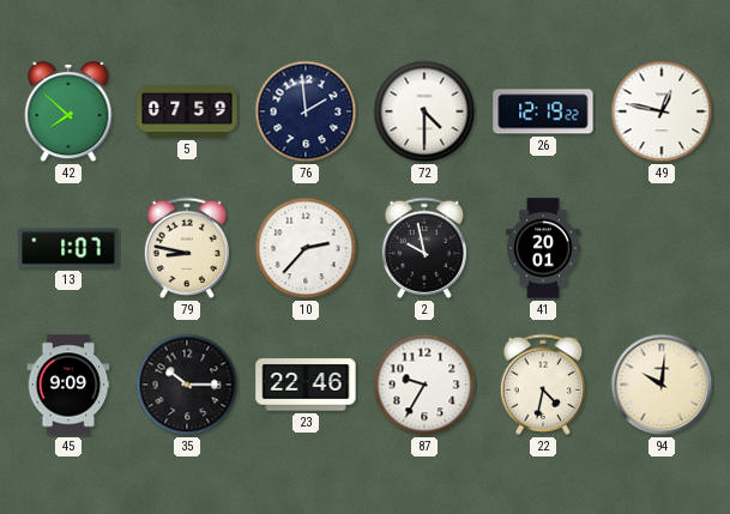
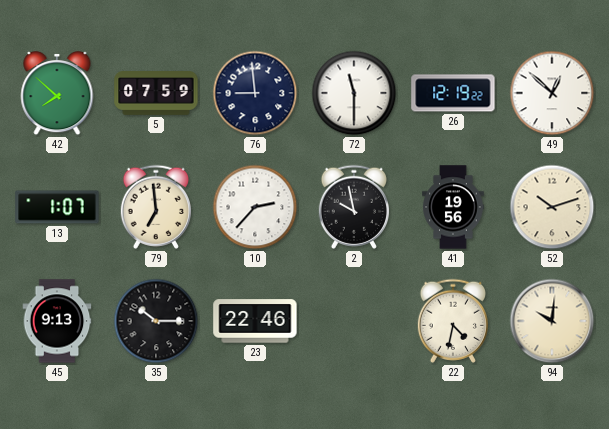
76: 1:59 -> 8:59
72: 4:30 -> 11:30
49: 12:47 -> 12:52
79: 8:47 -> 6:59
41: 20:01 -> 19:56
52: none -> 10:12
45: 9:09 -> 9:13
87: 9:35 -> none
